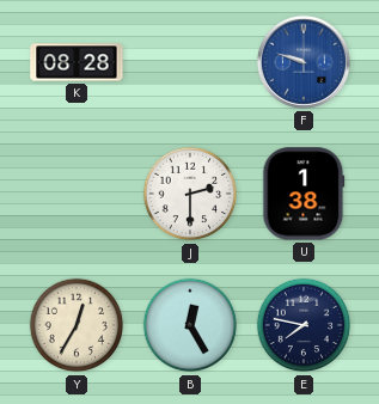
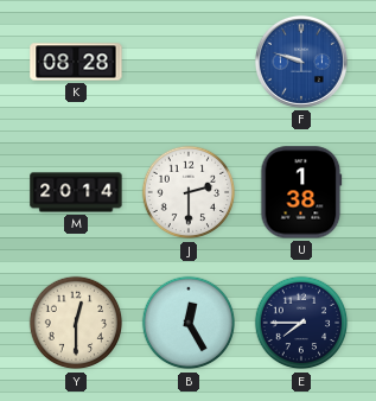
M: none -> 20:14
Y: 12:35 -> 12:30
E: 7:47 -> 7:45
